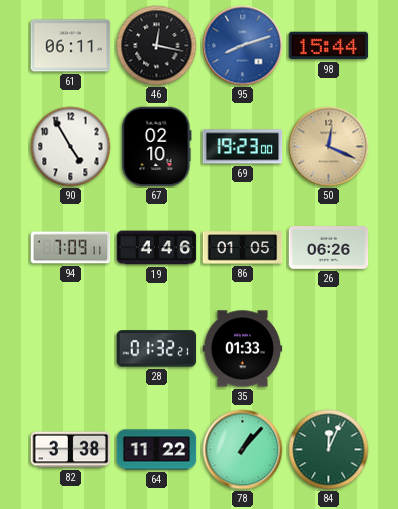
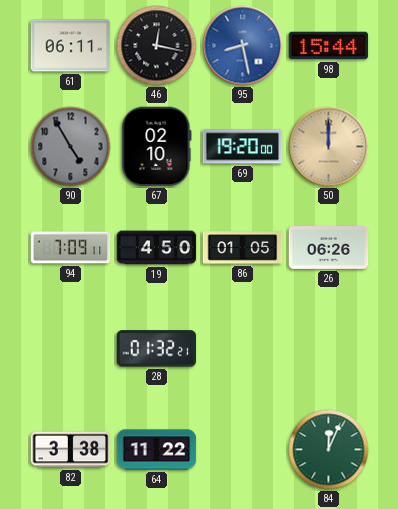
95: 8:12 -> 8:28
90 dial: white -> grey
69: 19:23 -> 19:20
50: 12:19 -> 12:00
19: 4:46 -> 4:50
35: 01:33 -> none
78: 1:07 -> none
